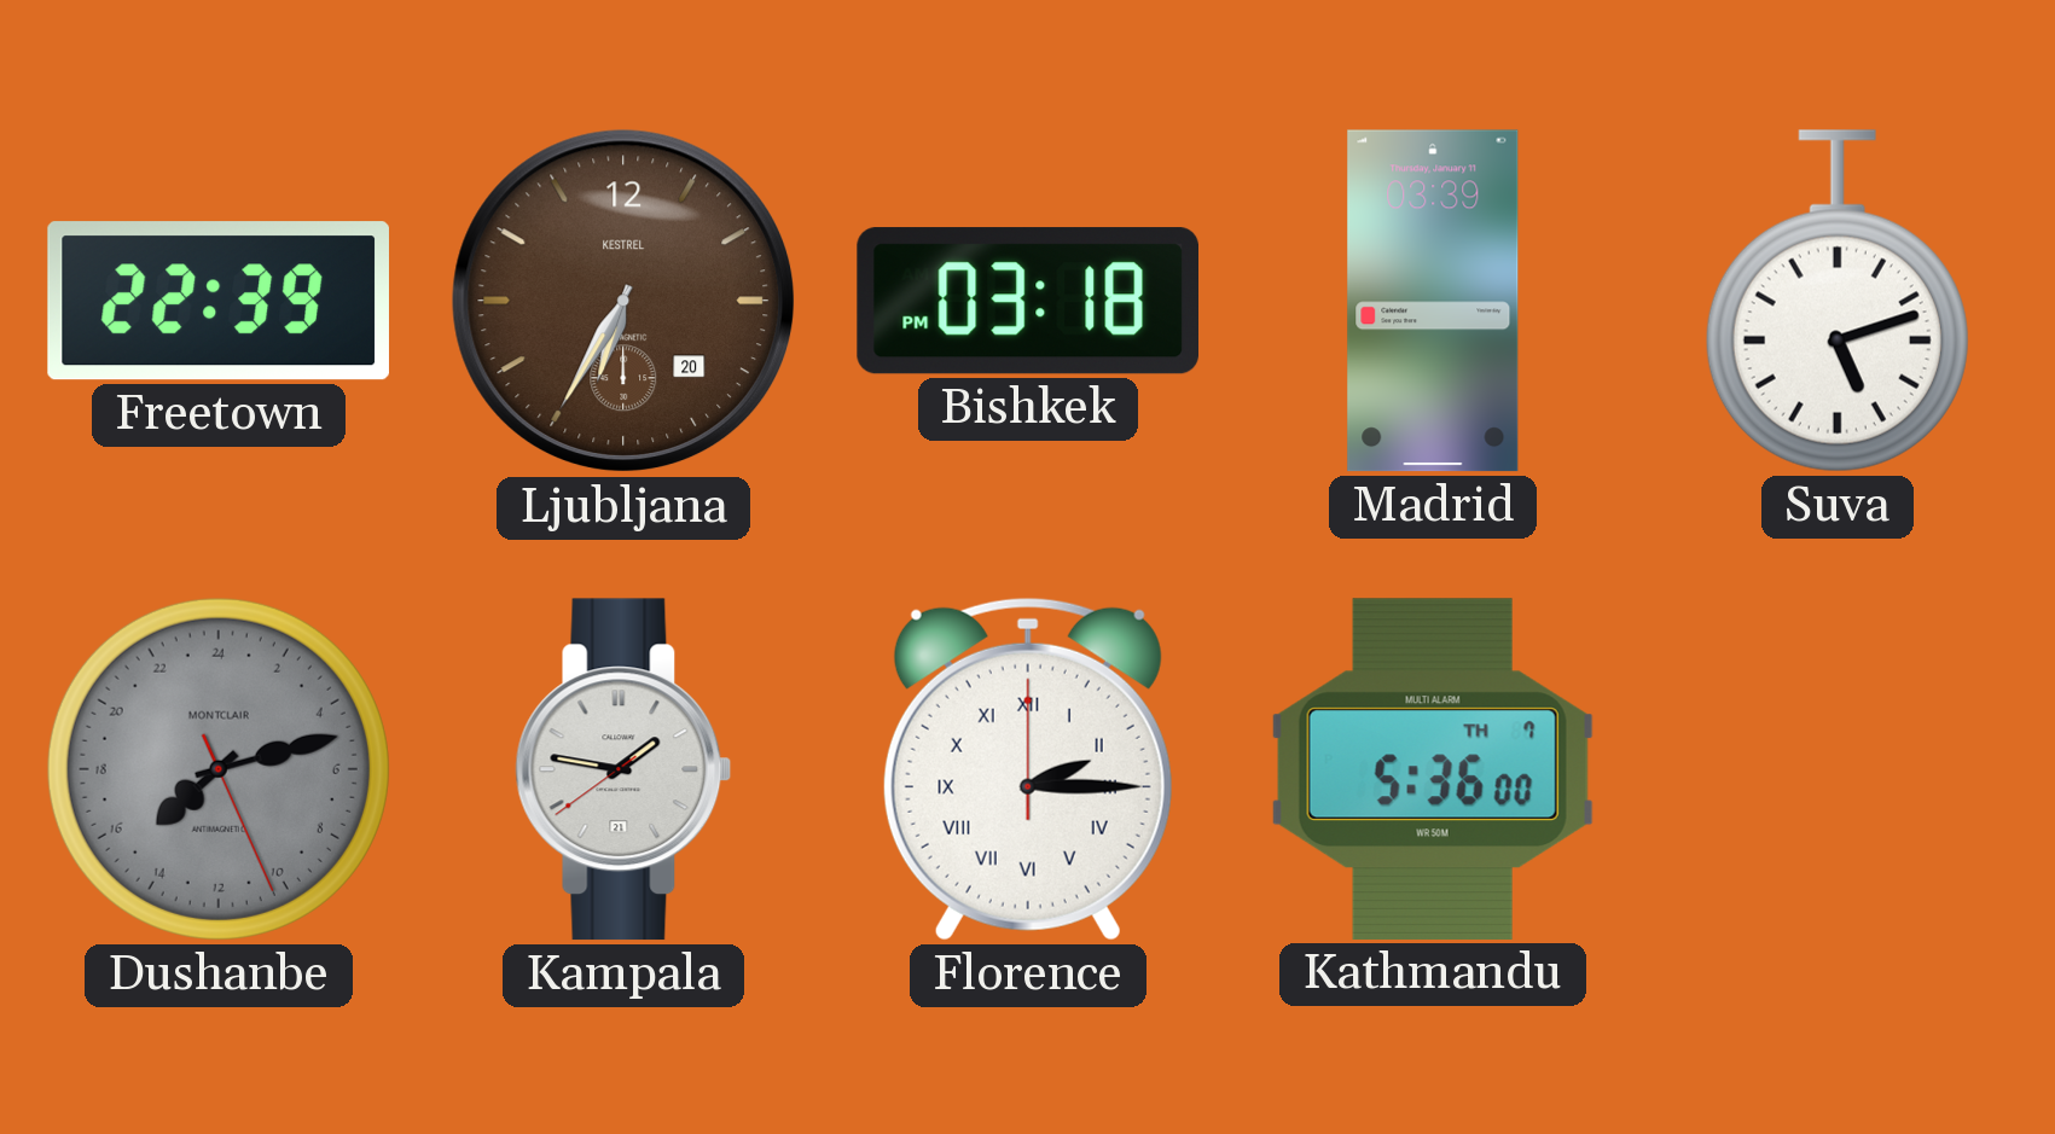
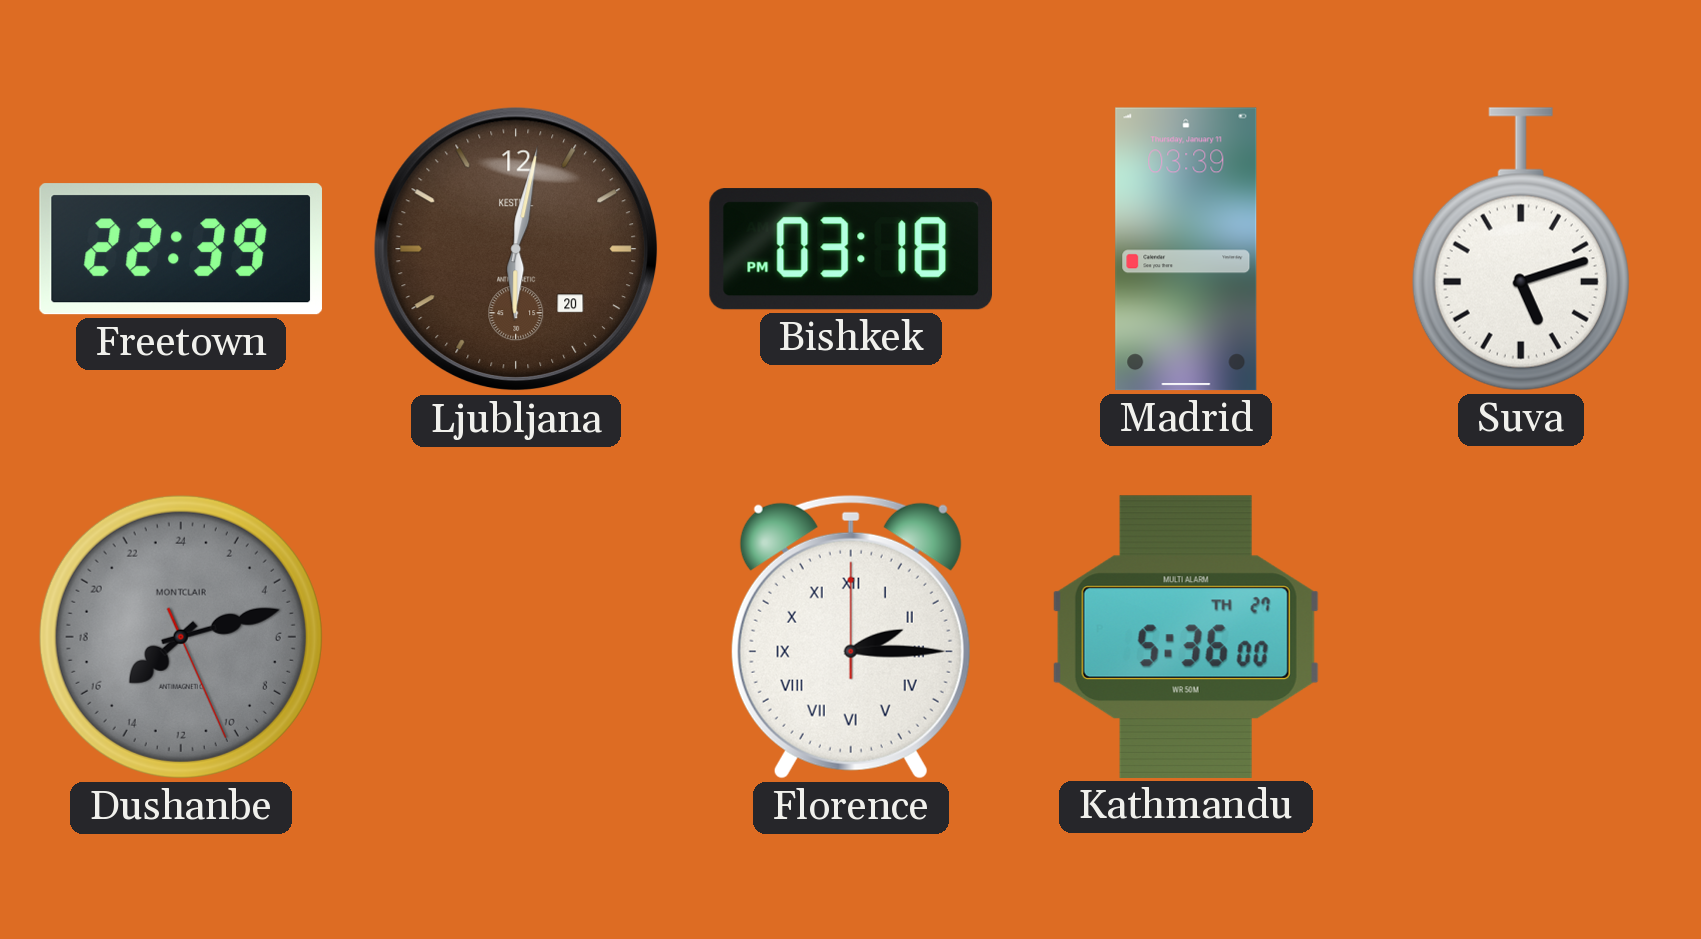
Ljubljana: 6:35 -> 6:02
Kampala: 1:46 -> none
Kathmandu date: TH 7 -> TH 27
